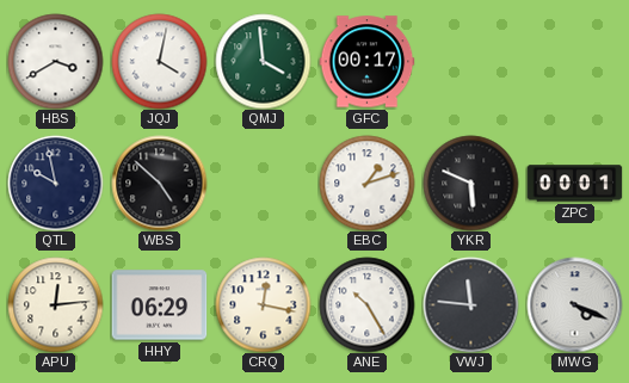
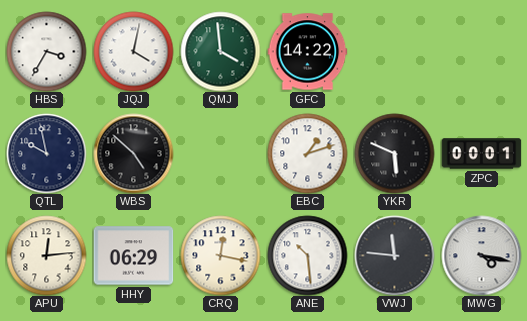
HBS: 3:40 -> 3:35
GFC: 00:17 -> 14:22
ANE: 10:25 -> 10:29
MWG: 4:19 -> 4:17
